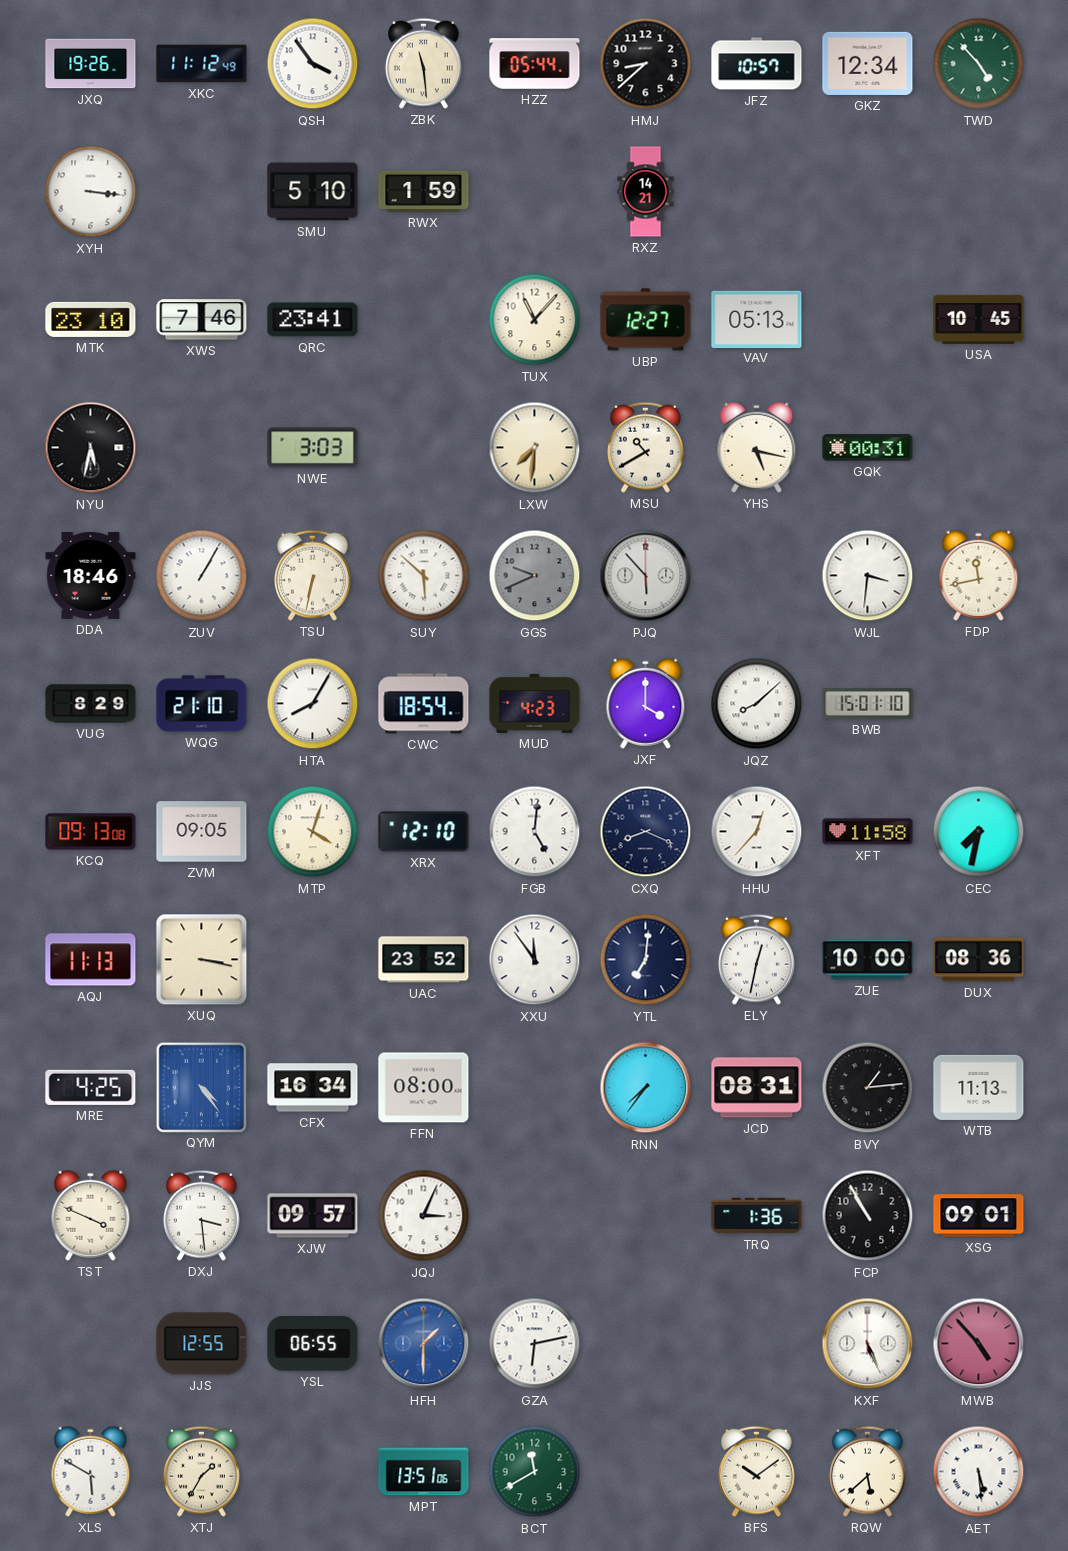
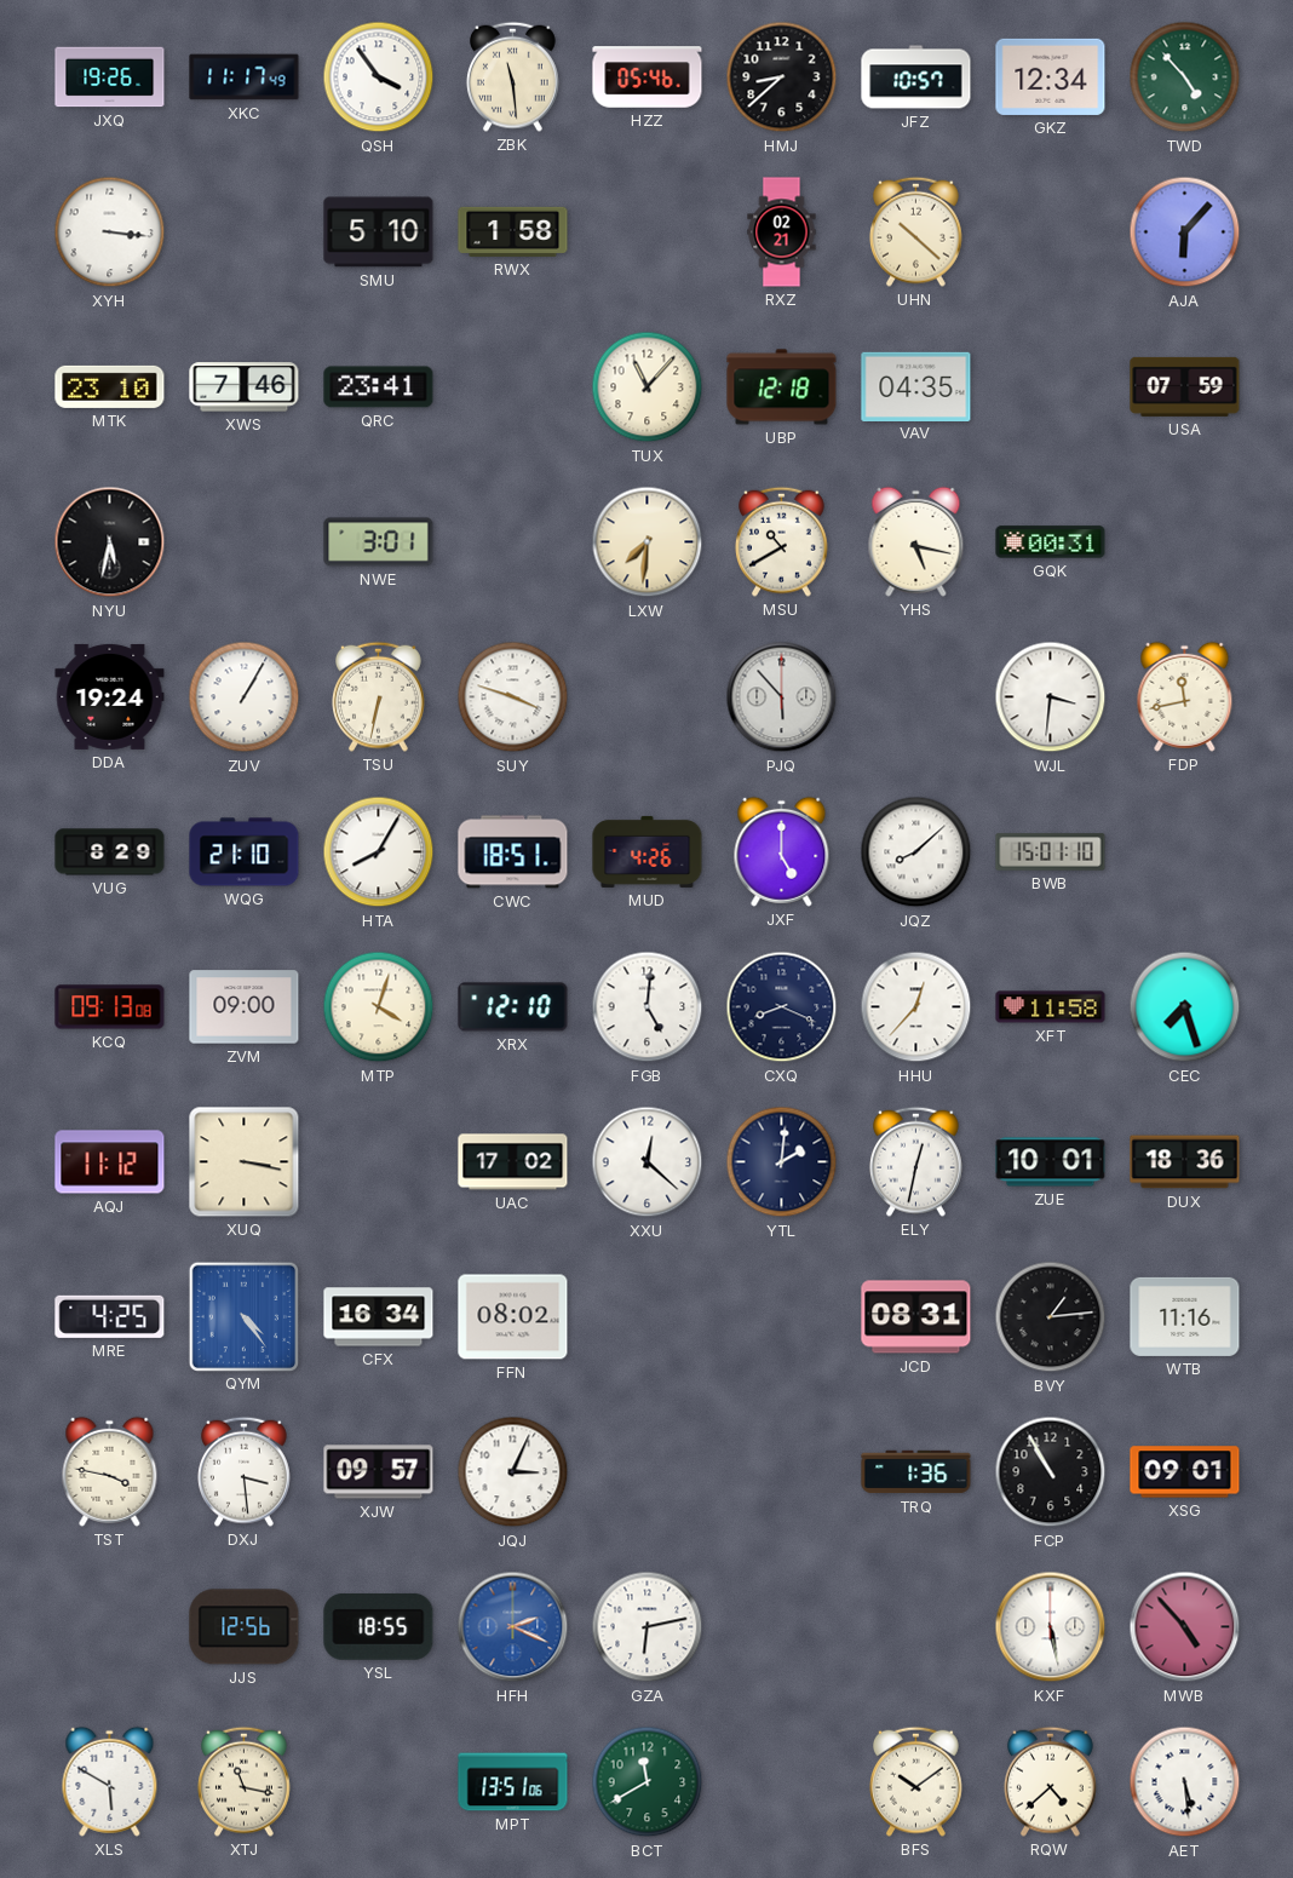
XKC: 11:12 -> 11:17
HZZ: 05:44 -> 05:46
RWX: 1:59 -> 1:58
RXZ: 14:21 -> 02:21
UHN: none -> 10:22
AJA: none -> 6:07
UBP: 12:27 -> 12:18
VAV: 05:13 -> 04:35
USA: 10:45 -> 07:59
NWE: 3:03 -> 3:01
DDA: 18:46 -> 19:24
SUY: 5:52 -> 3:48
GGS: 9:41 -> none
CWC: 18:54 -> 18:51
MUD: 4:23 -> 4:26
JXF: 4:00 -> 5:00
ZVM: 09:05 -> 09:00
CEC: 7:32 -> 7:27
AQJ: 11:13 -> 11:12
UAC: 23:52 -> 17:02
XXU: 11:54 -> 12:22
YTL: 7:01 -> 2:01
ZUE: 10:00 -> 10:01
DUX: 08:36 -> 18:36
FFN: 08:00 -> 08:02
RNN: 7:36 -> none
WTB: 11:13 -> 11:16
TST: 3:49 -> 3:47
JJS: 12:55 -> 12:56
YSL: 06:55 -> 18:55
HFH: 1:30 -> 2:19
KXF: 5:26 -> 5:28
XTJ: 1:35 -> 11:17
RQW: 5:38 -> 4:38
